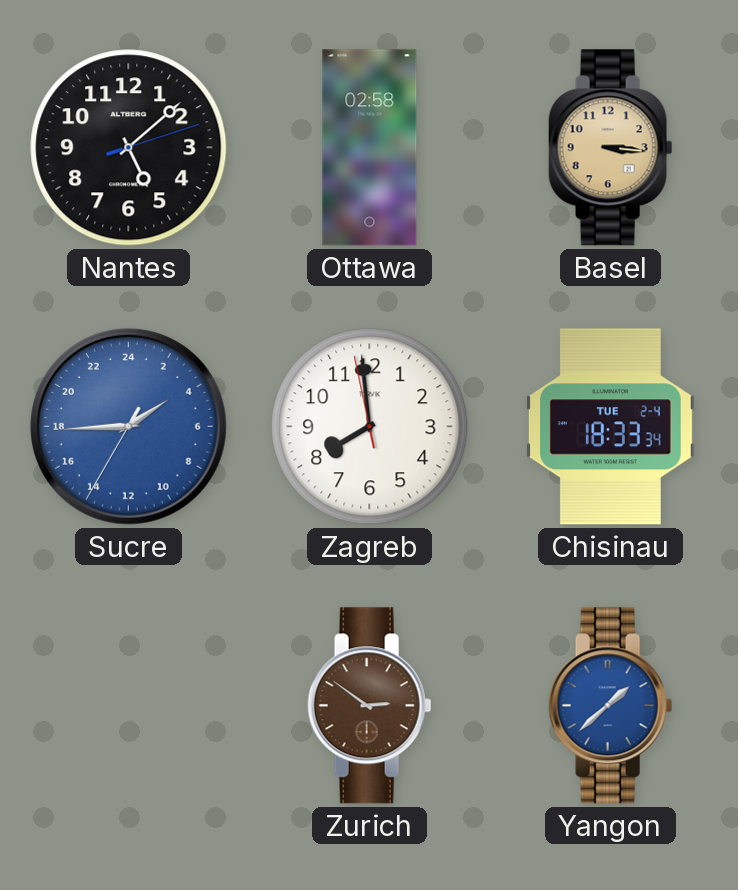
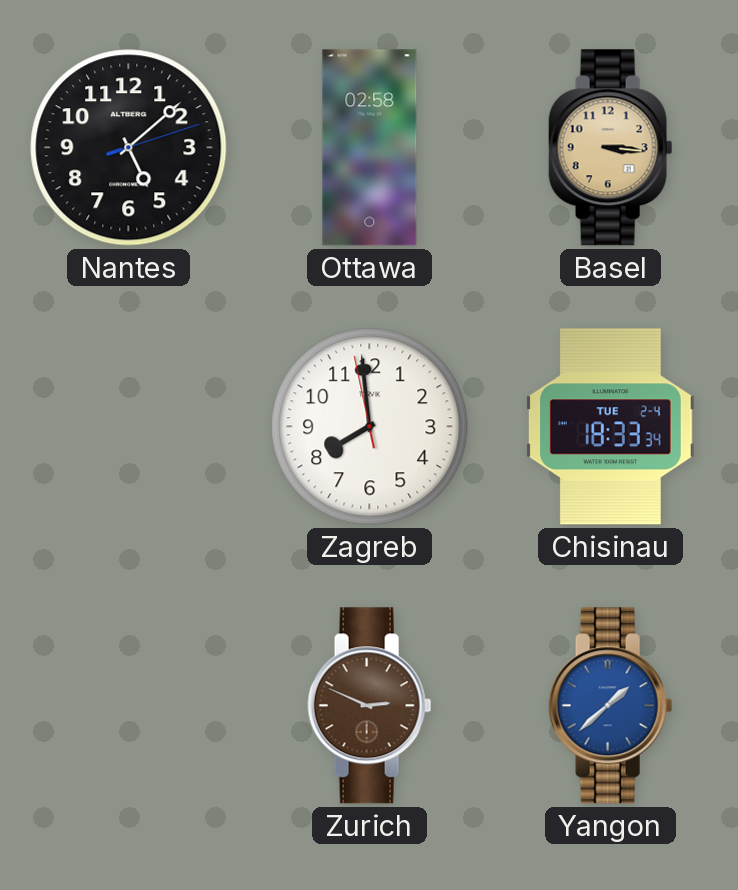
Sucre: 3:44 -> none
Zurich: 2:51 -> 2:49
